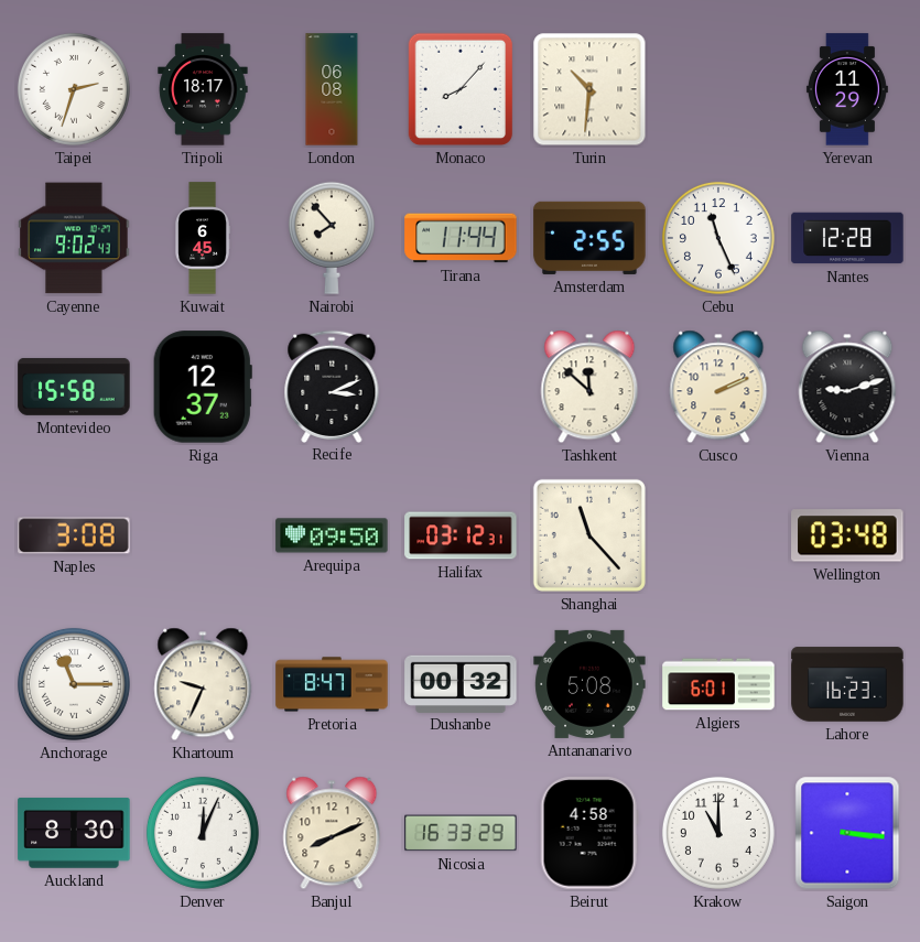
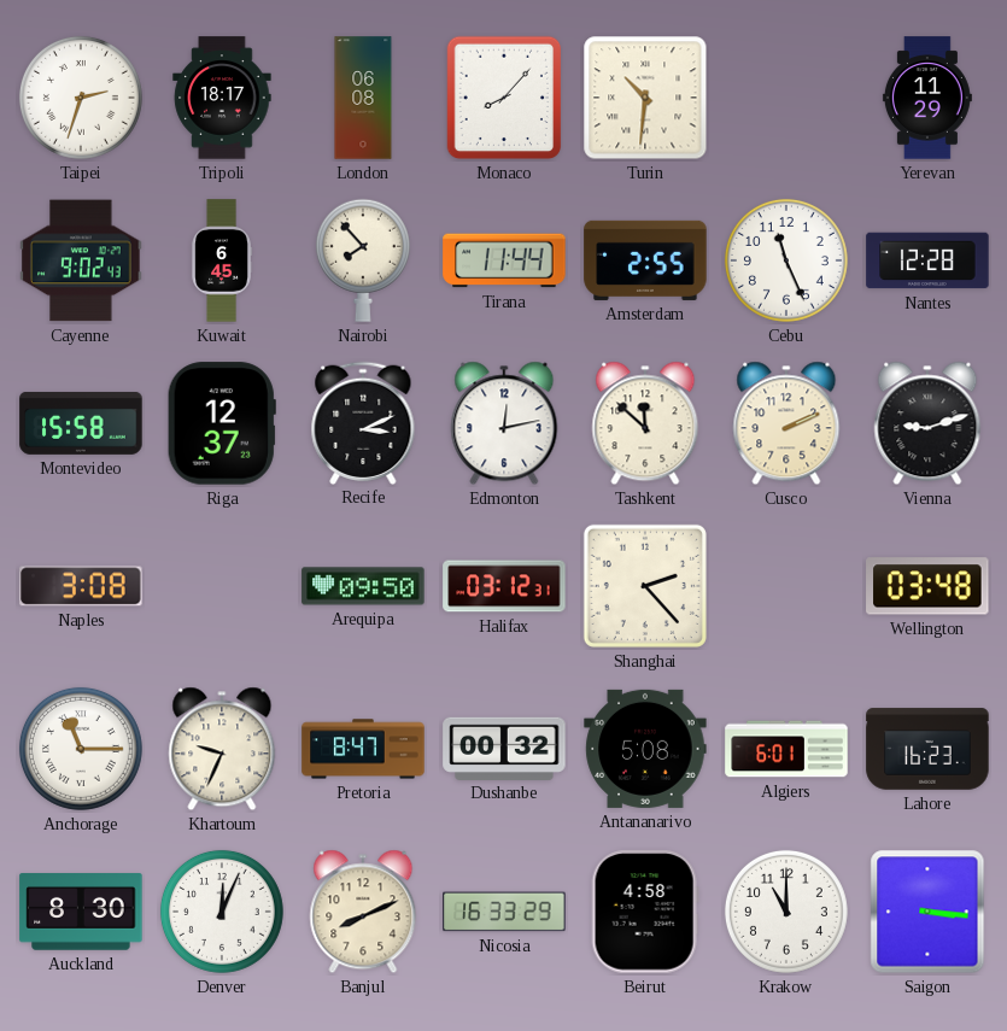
Edmonton: none -> 12:13
Shanghai: 11:23 -> 2:23
